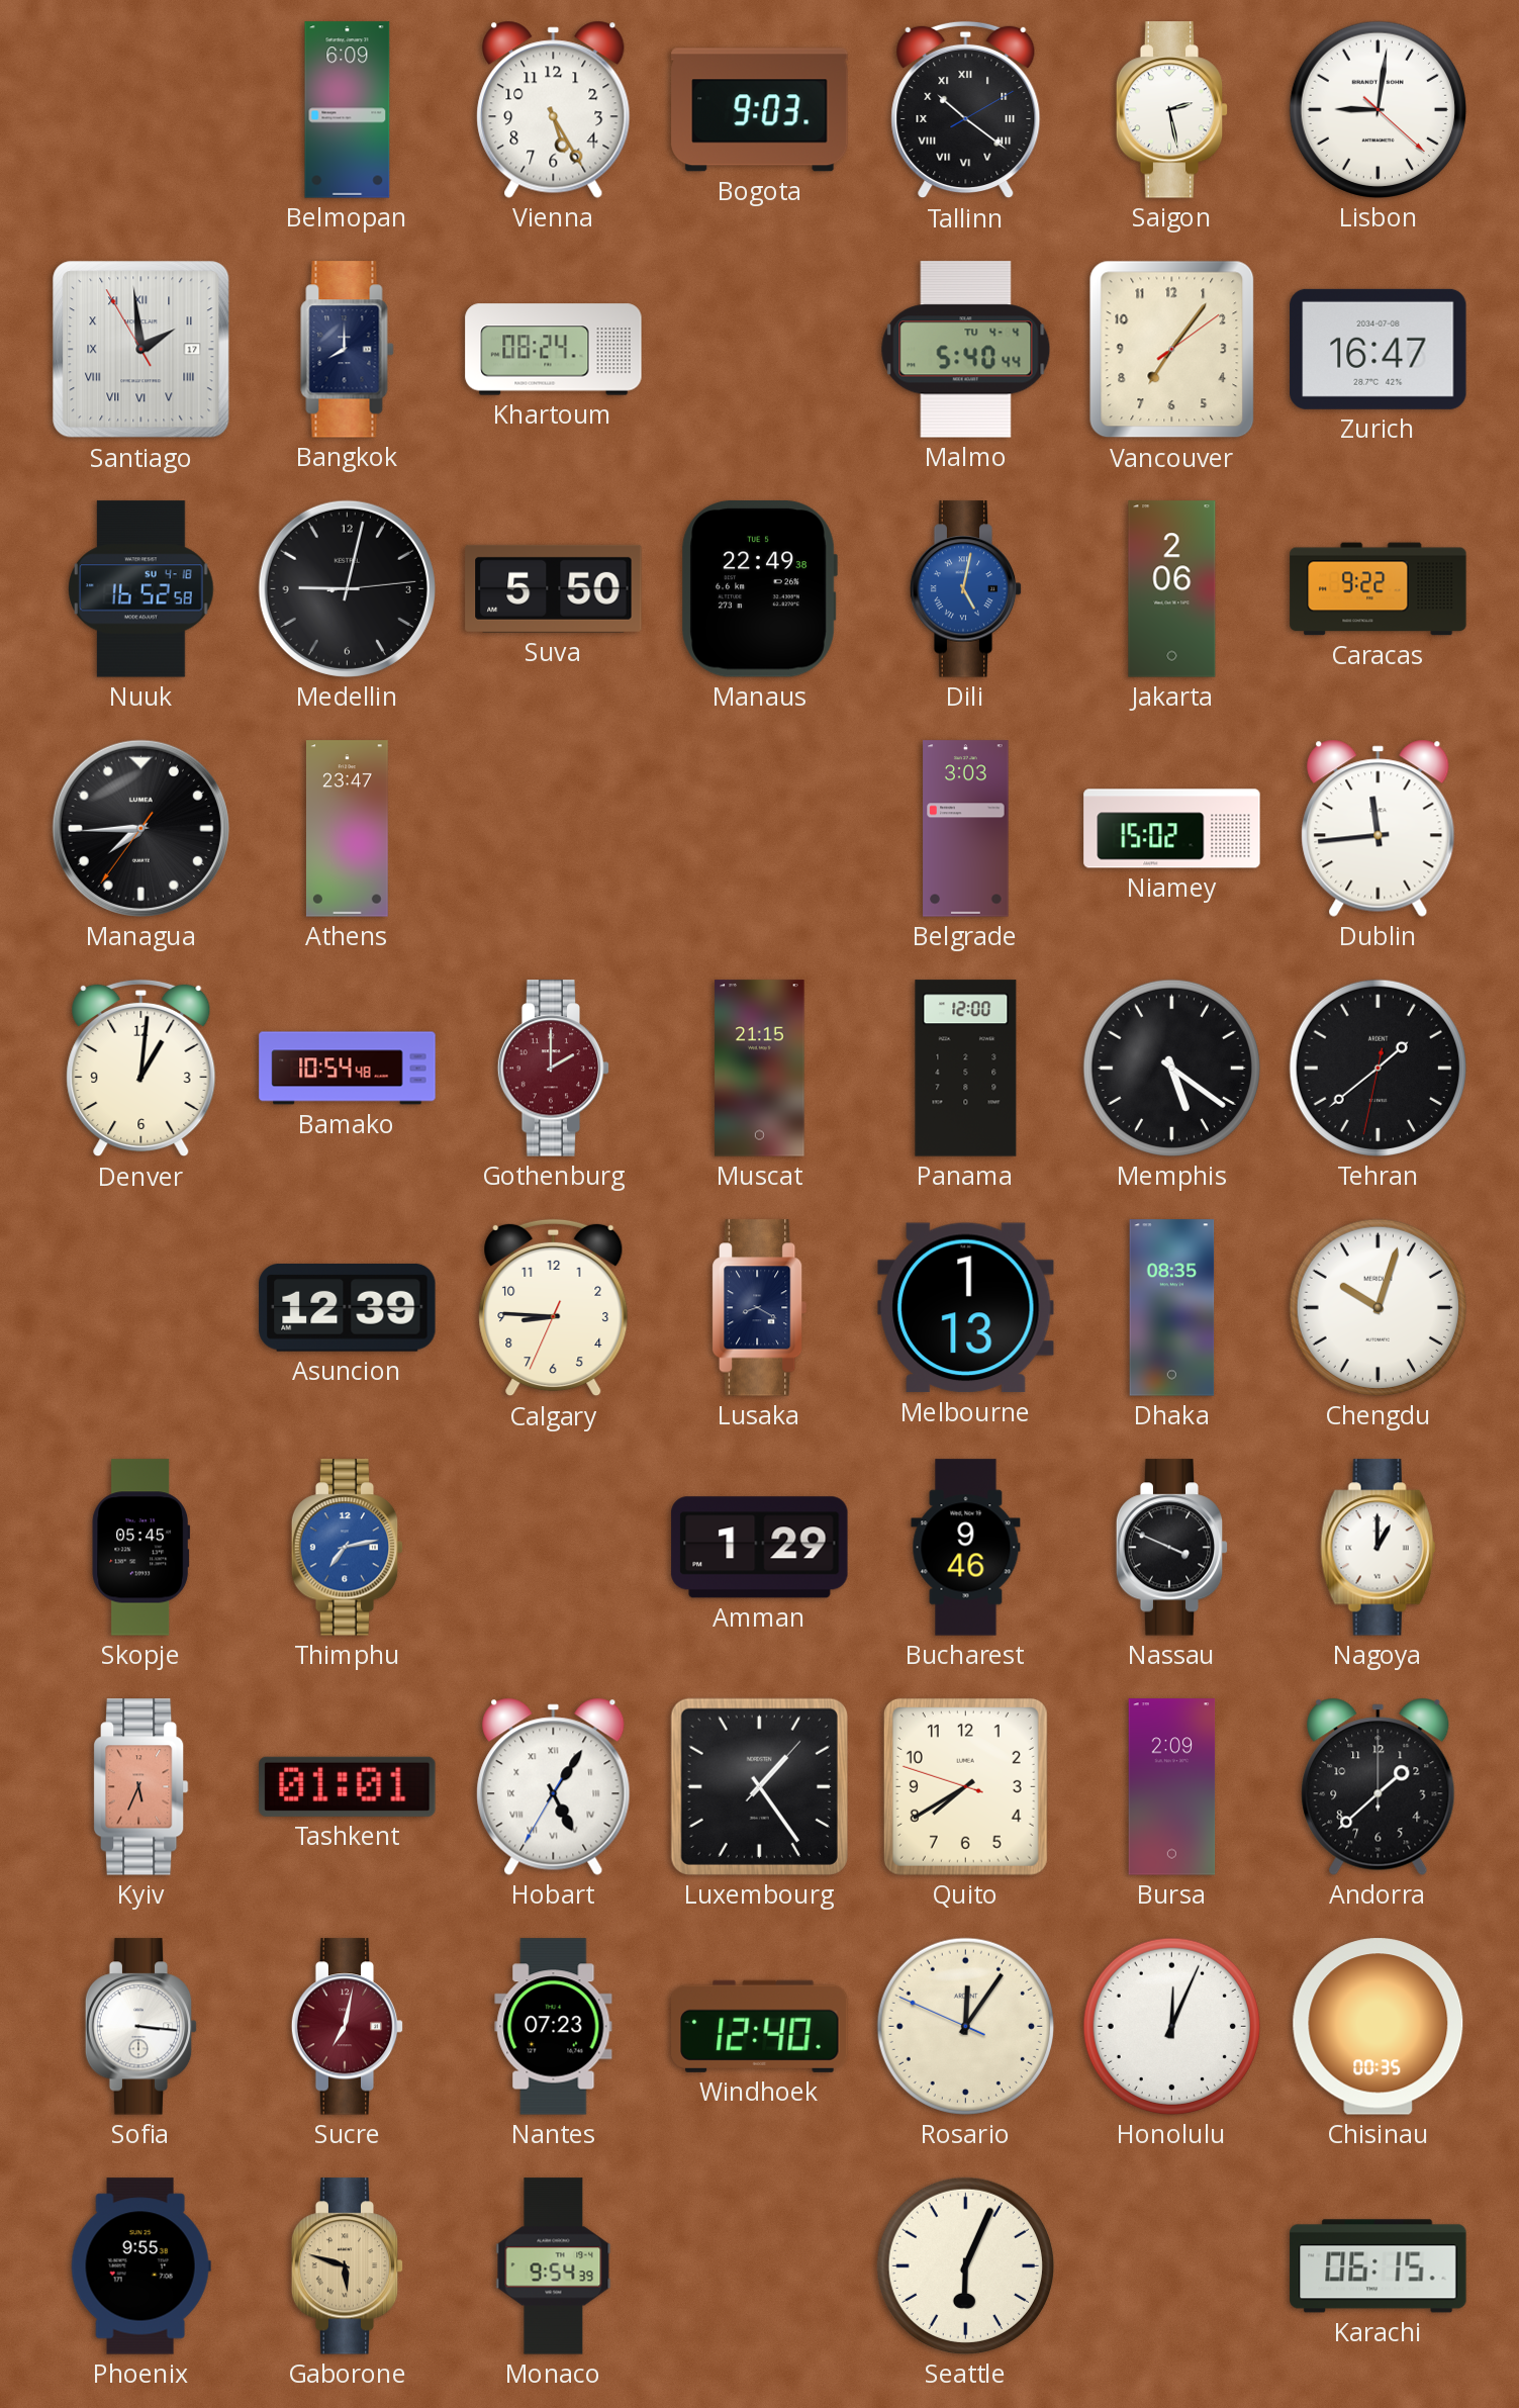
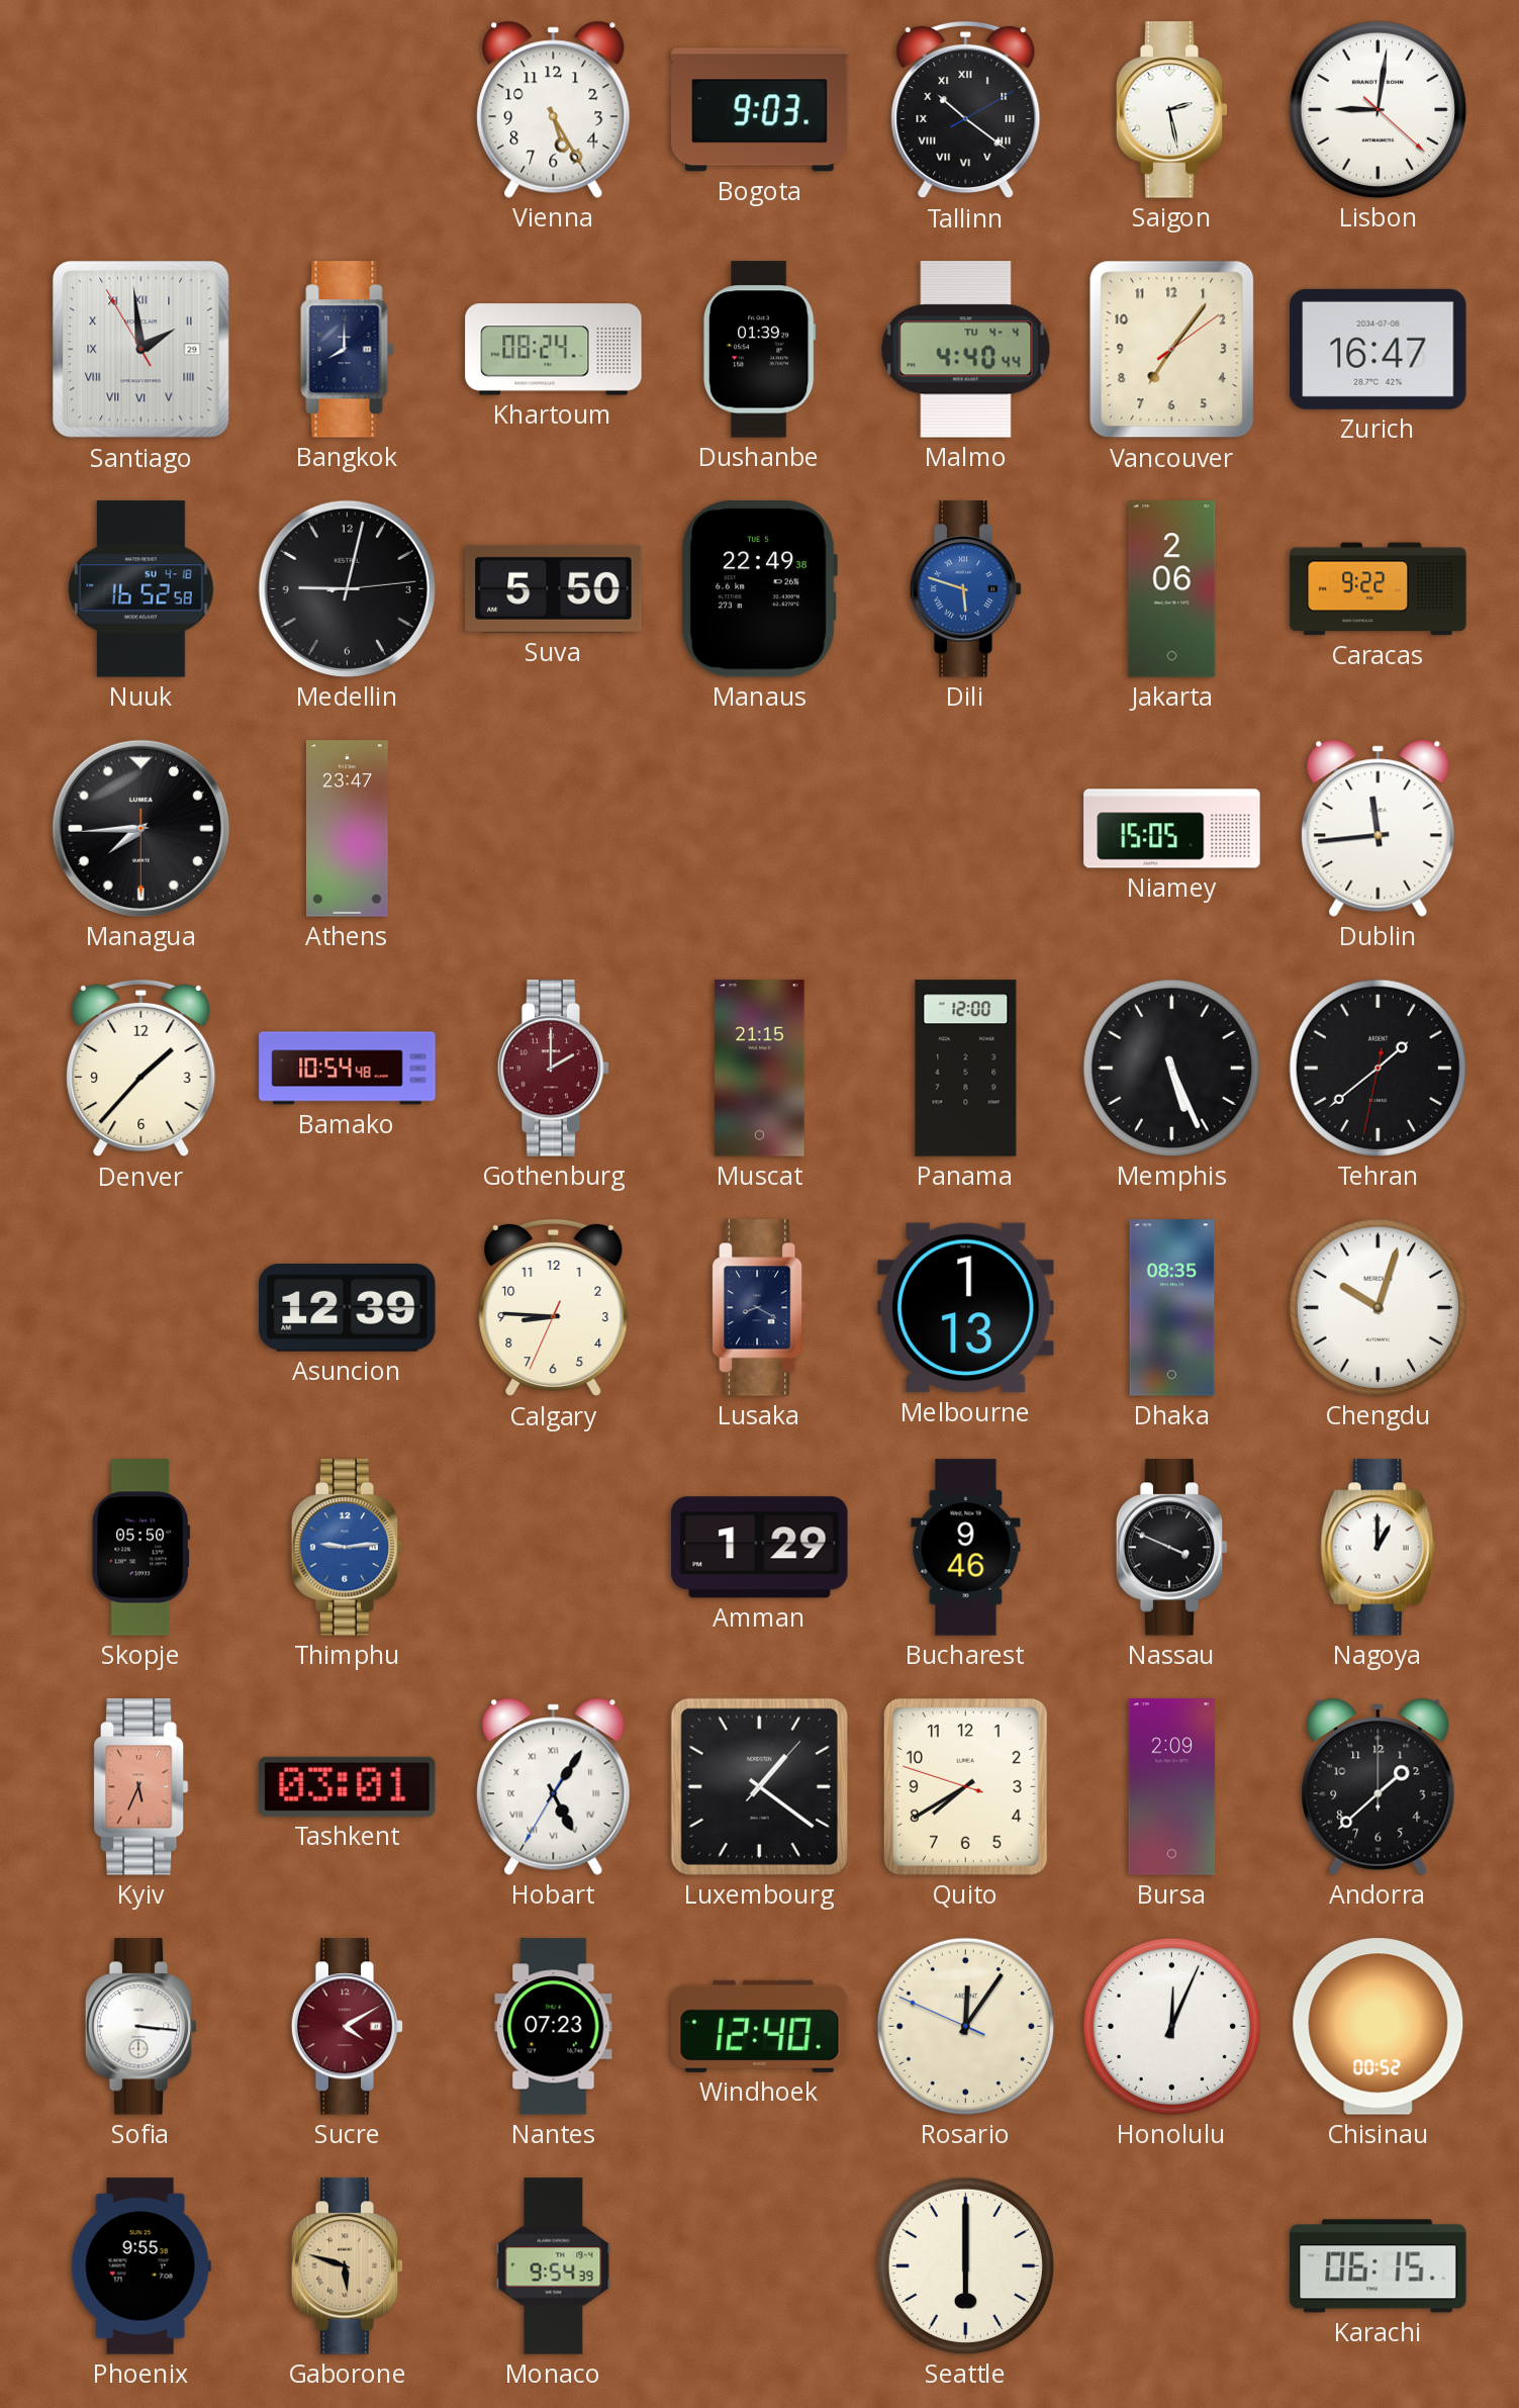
Belmopan: 6:09 -> none
Santiago date: 17 -> 29
Dushanbe: none -> 01:39
Malmo: 5:40 -> 4:40
Dili: 5:02 -> 5:48
Managua: 7:44:36 -> 7:44:30
Belgrade: 3:03 -> none
Niamey: 15:02 -> 15:05
Denver: 1:01 -> 1:37
Memphis: 5:21 -> 5:26
Skopje: 05:45 -> 05:50
Thimphu: 7:13 -> 9:14
Tashkent: 01:01 -> 03:01
Luxembourg: 1:24 -> 1:21
Sucre: 7:02 -> 4:10
Chisinau: 00:35 -> 00:52
Seattle: 6:04 -> 6:00
